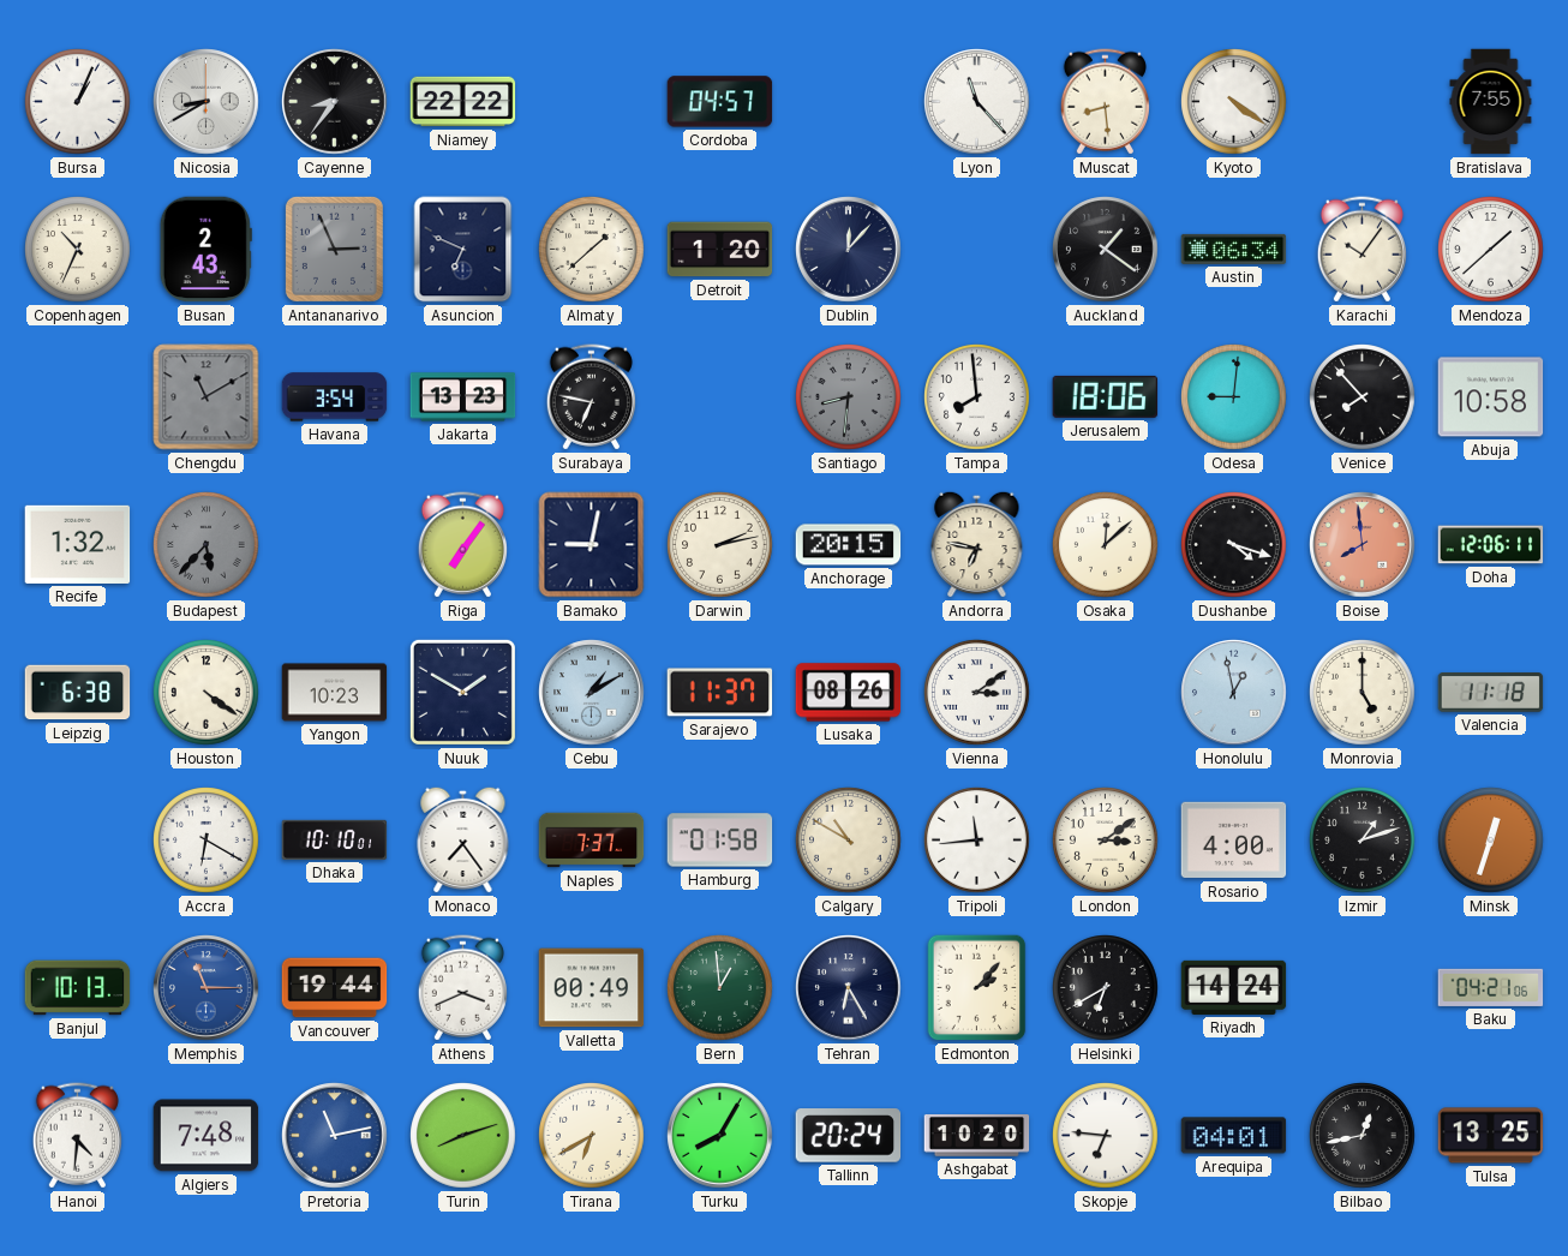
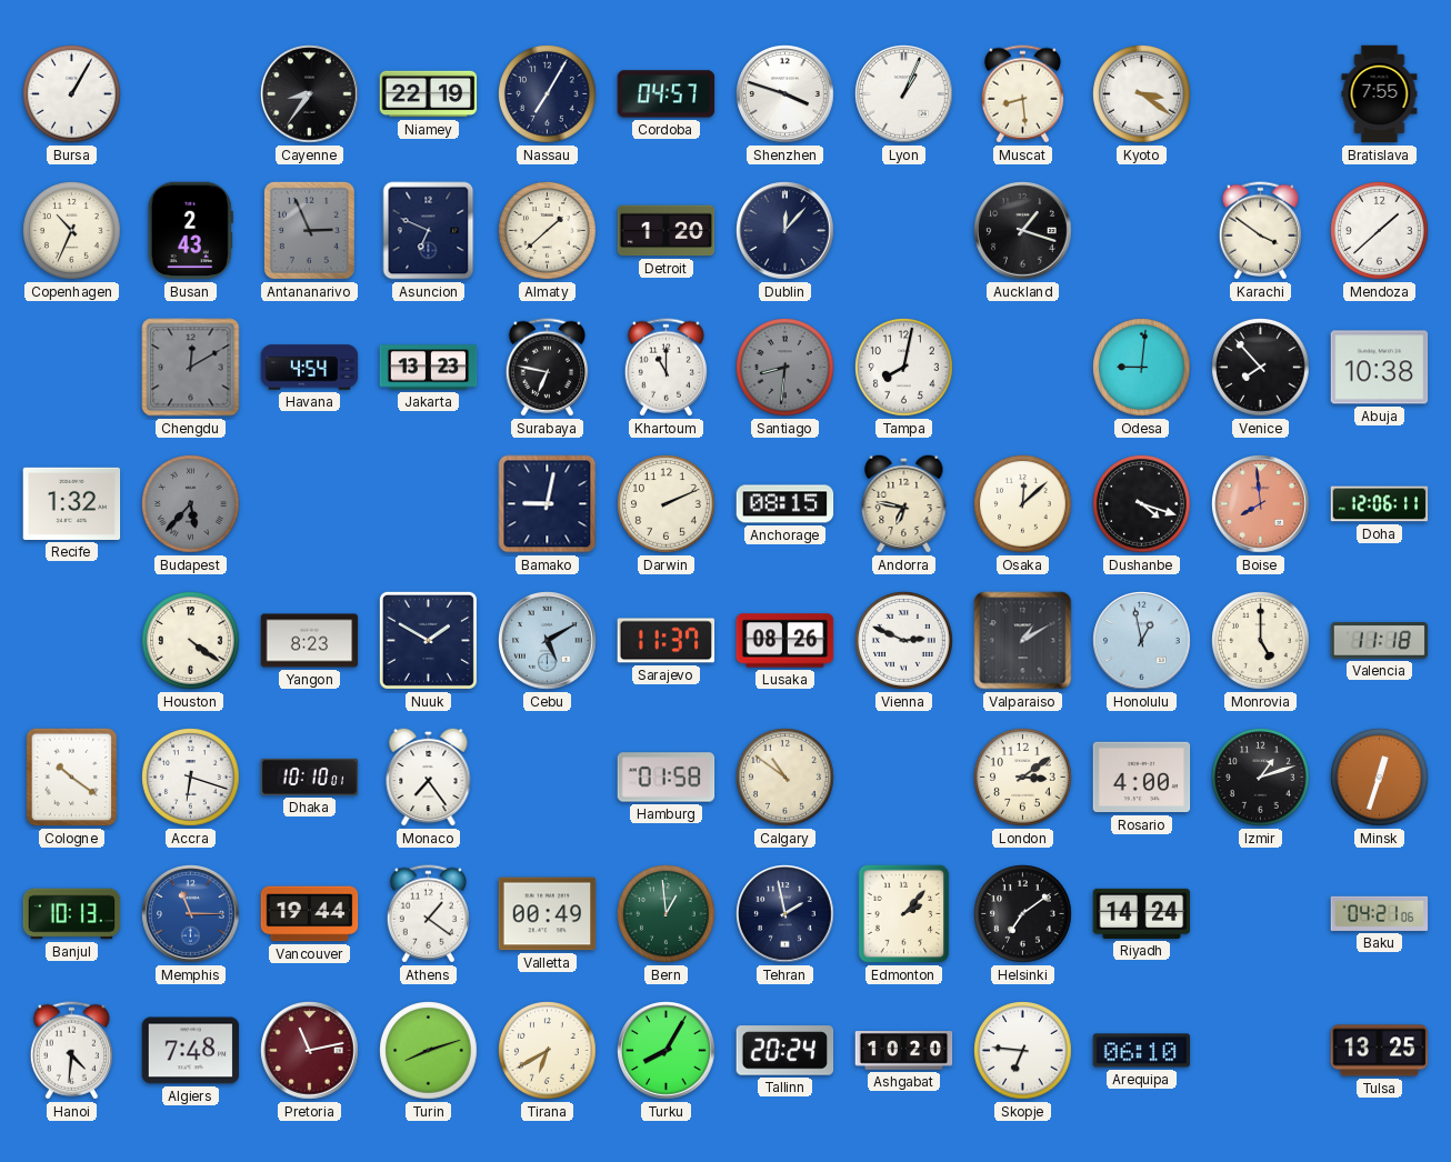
Bursa: 1:04 -> 1:05
Nicosia: 8:40 -> none
Niamey: 22:22 -> 22:19
Nassau: none -> 7:05
Shenzhen: none -> 3:48
Lyon: 11:23 -> 1:04
Kyoto: 4:21 -> 3:21
Auckland: 1:21 -> 1:18
Austin: 06:34 -> none
Karachi: 10:06 -> 3:51
Chengdu: 11:10 -> 12:10
Havana: 3:54 -> 4:54
Khartoum: none -> 11:00
Tampa: 7:59 -> 8:02
Jerusalem: 18:06 -> none
Abuja: 10:58 -> 10:38
Riga: 7:06 -> none
Darwin: 2:13 -> 2:11
Anchorage: 20:15 -> 08:15
Leipzig: 6:38 -> none
Yangon: 10:23 -> 8:23
Cebu: 1:10 -> 5:10
Vienna: 3:09 -> 2:49
Valparaiso: none -> 1:10
Cologne: none -> 10:21
Accra: 6:20 -> 6:18
Naples: 7:37 -> none
Calgary: 10:50 -> 10:51
Tripoli: 11:44 -> none
Athens: 3:41 -> 1:21
Tehran: 6:25 -> 1:58
Helsinki: 6:40 -> 7:09
Pretoria dial: blue -> burgundy
Arequipa: 04:01 -> 06:10
Bilbao: 12:43 -> none
